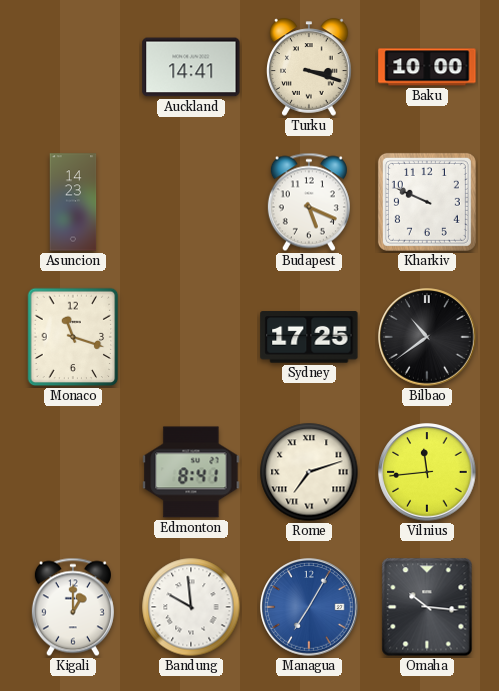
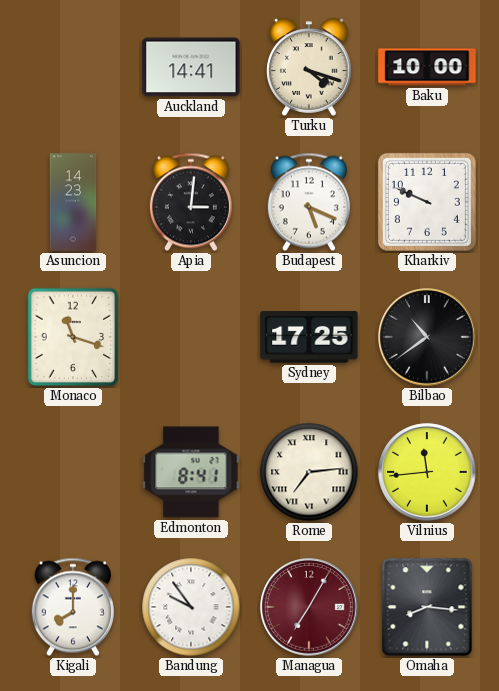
Turku: 3:18 -> 4:18
Apia: none -> 3:01
Rome: 7:12 -> 7:14
Kigali: 1:00 -> 8:00
Bandung: 9:59 -> 9:54
Managua dial: blue -> burgundy
Omaha: 10:16 -> 8:16
